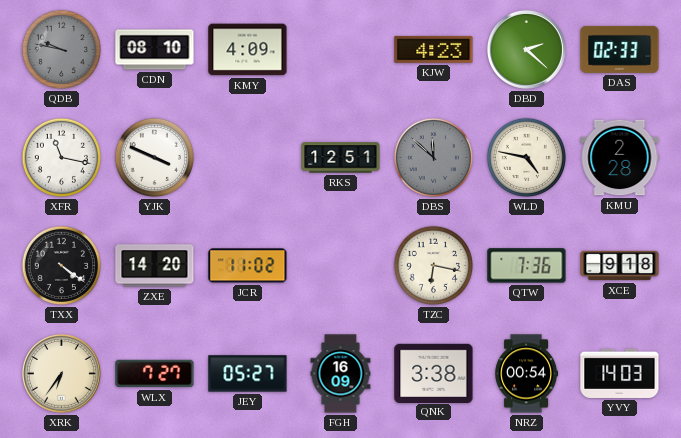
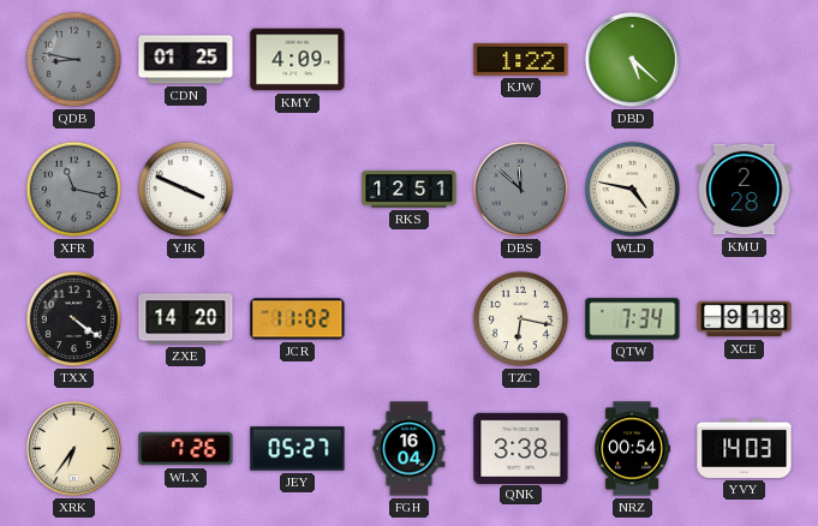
QDB: 9:47 -> 8:47
CDN: 08:10 -> 01:25
KJW: 4:23 -> 1:22
DBD: 2:22 -> 5:22
DAS: 02:33 -> none
XFR dial: white -> grey
QTW: 7:36 -> 7:34
WLX: 7:27 -> 7:26
FGH: 16:09 -> 16:04
